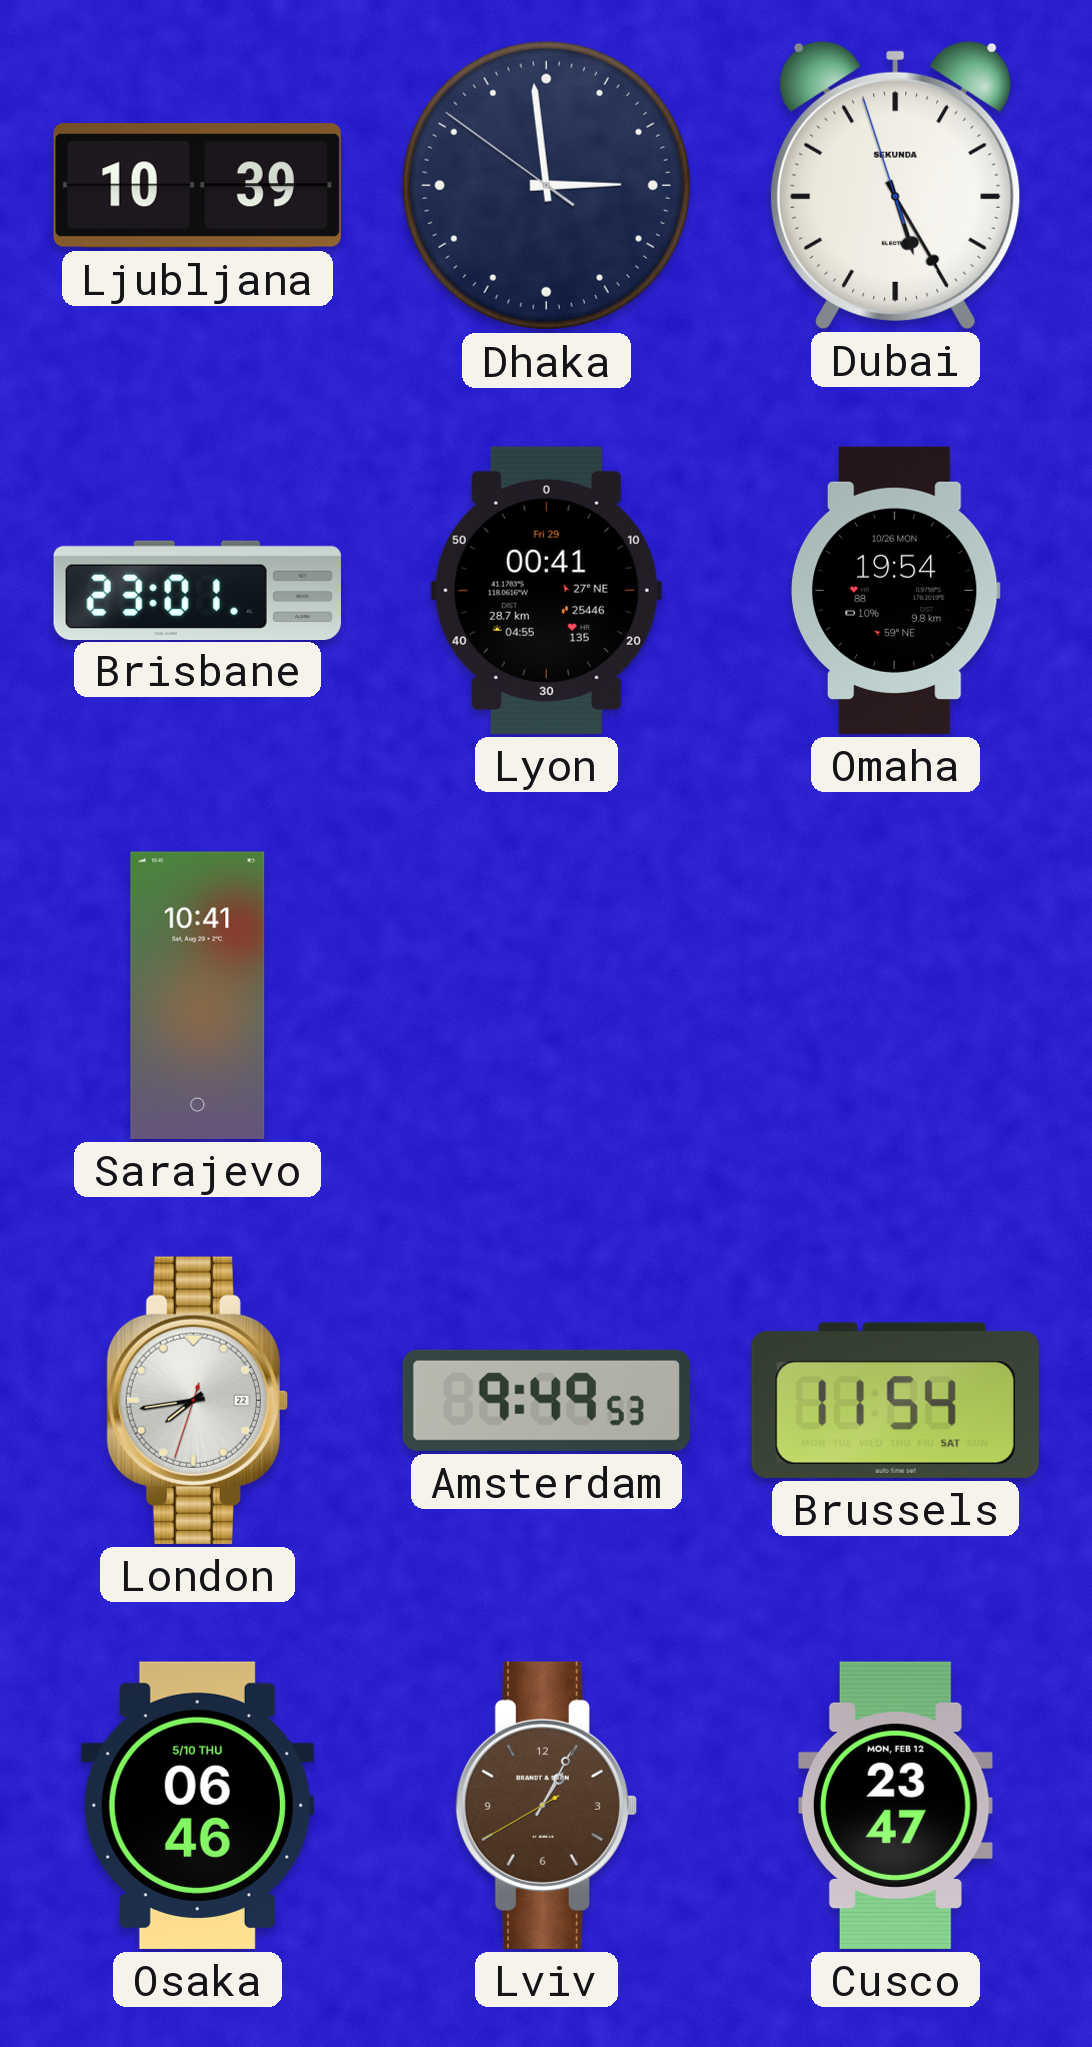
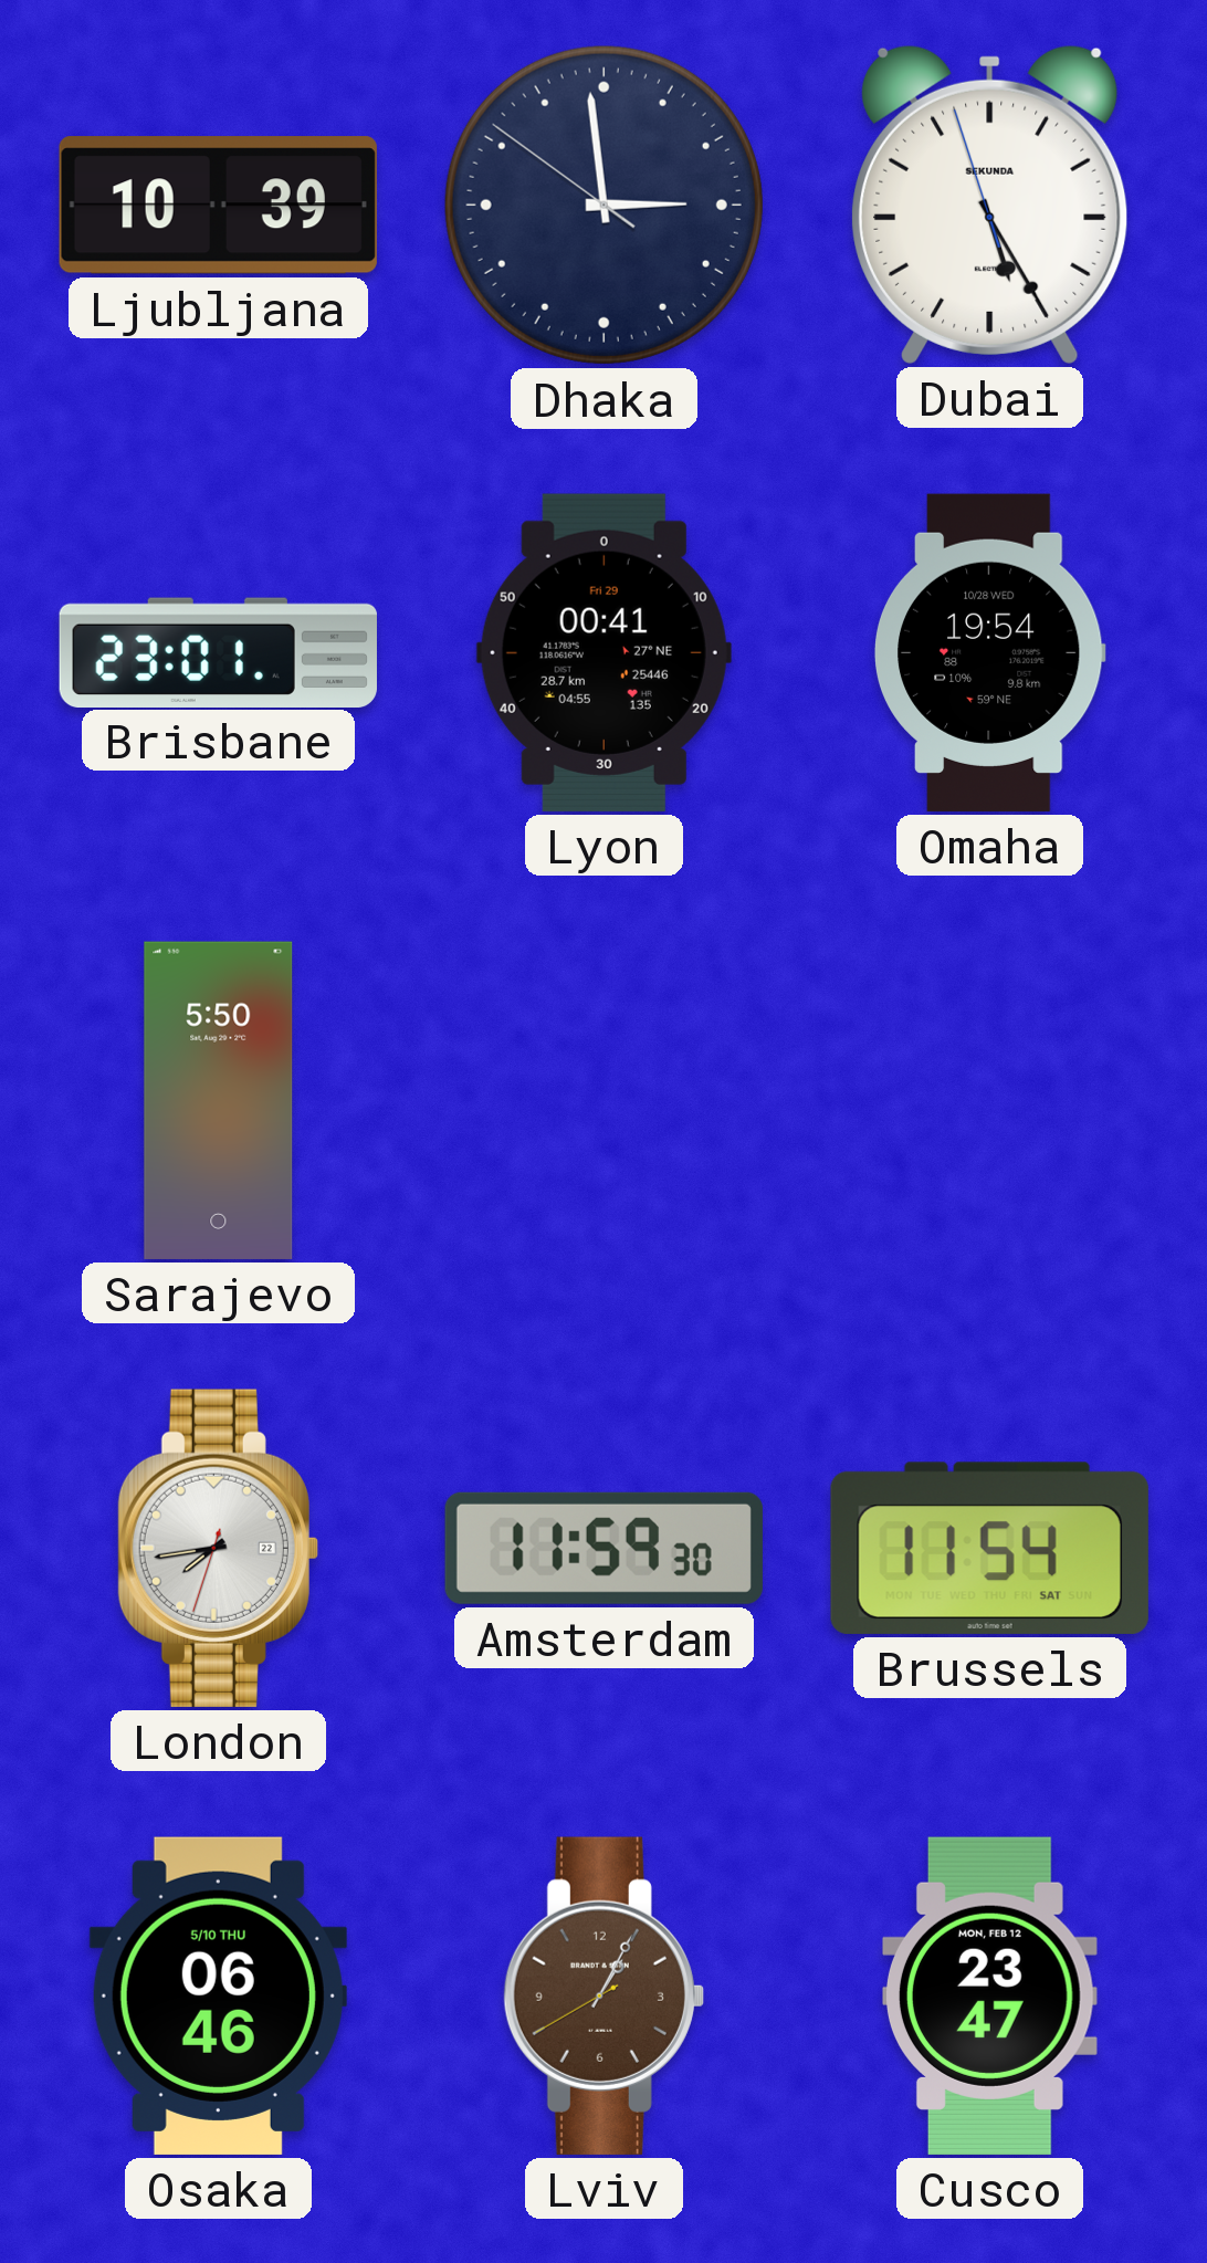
Omaha date: 10/26 MON -> 10/28 WED
Sarajevo: 10:41 -> 5:50
Amsterdam: 9:49 -> 11:59
